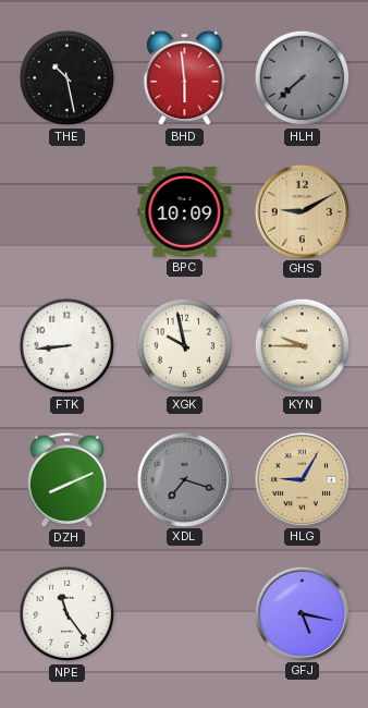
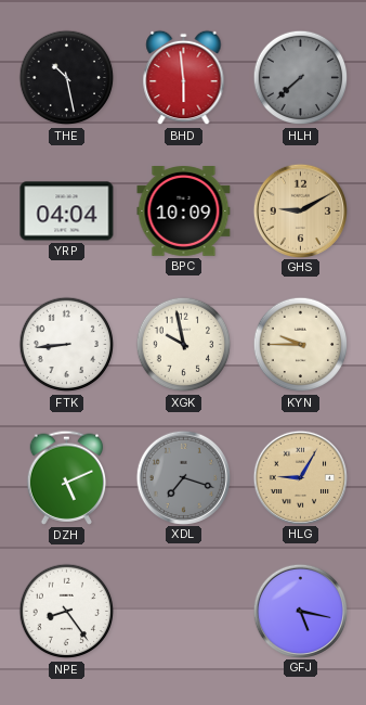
YRP: none -> 04:04
DZH: 8:11 -> 5:11
NPE: 11:24 -> 8:24
